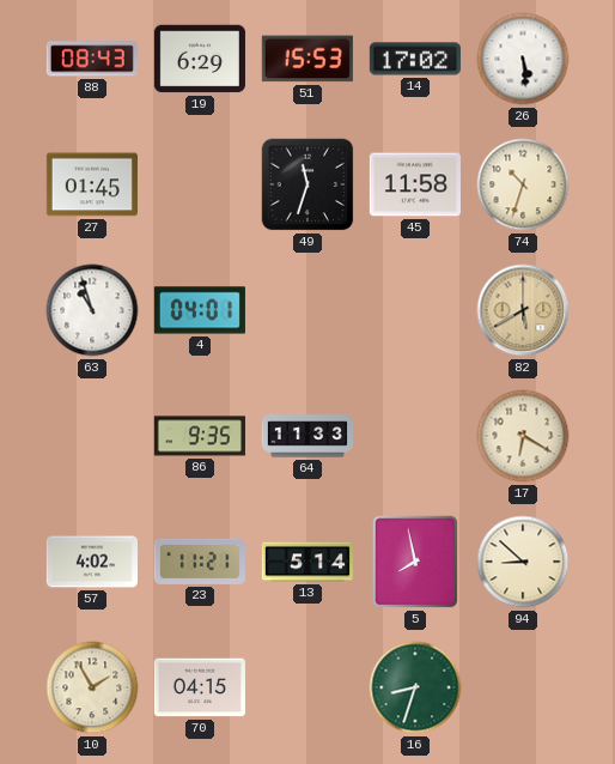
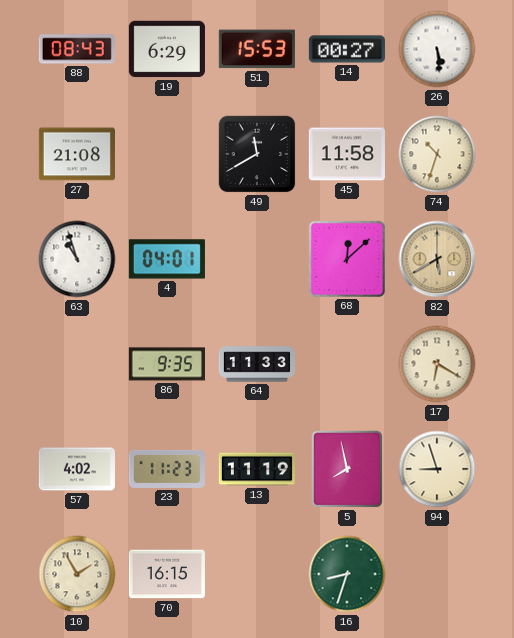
14: 17:02 -> 00:27
27: 01:45 -> 21:08
49: 11:33 -> 11:40
68: none -> 12:08
23: 11:21 -> 11:23
13: 5:14 -> 11:19
94: 8:52 -> 8:57
70: 04:15 -> 16:15
